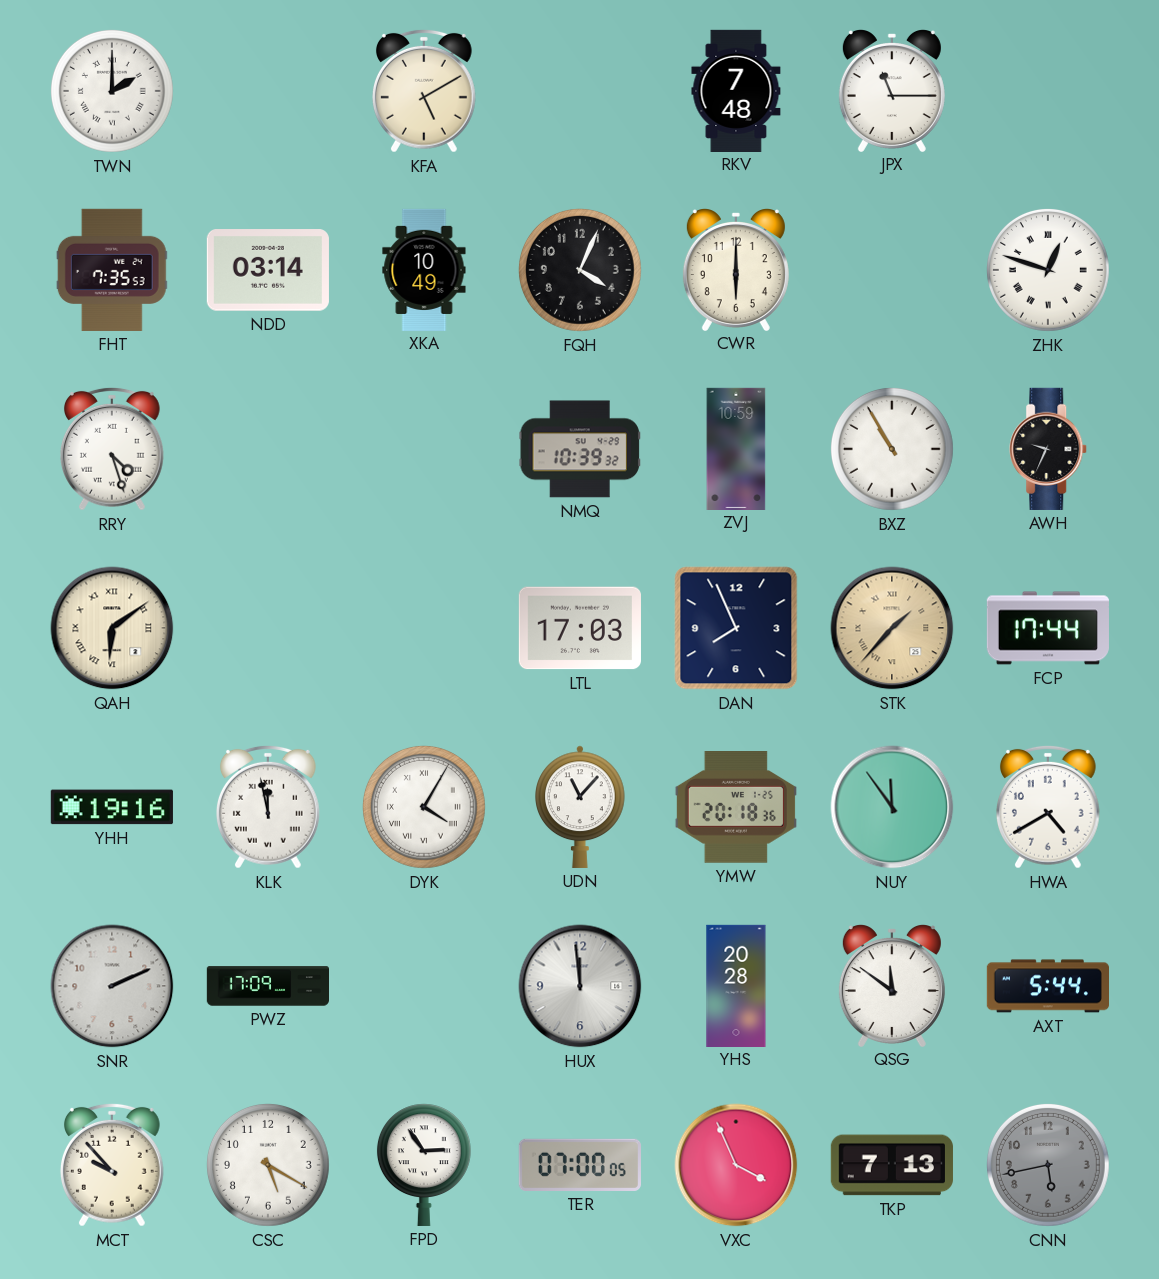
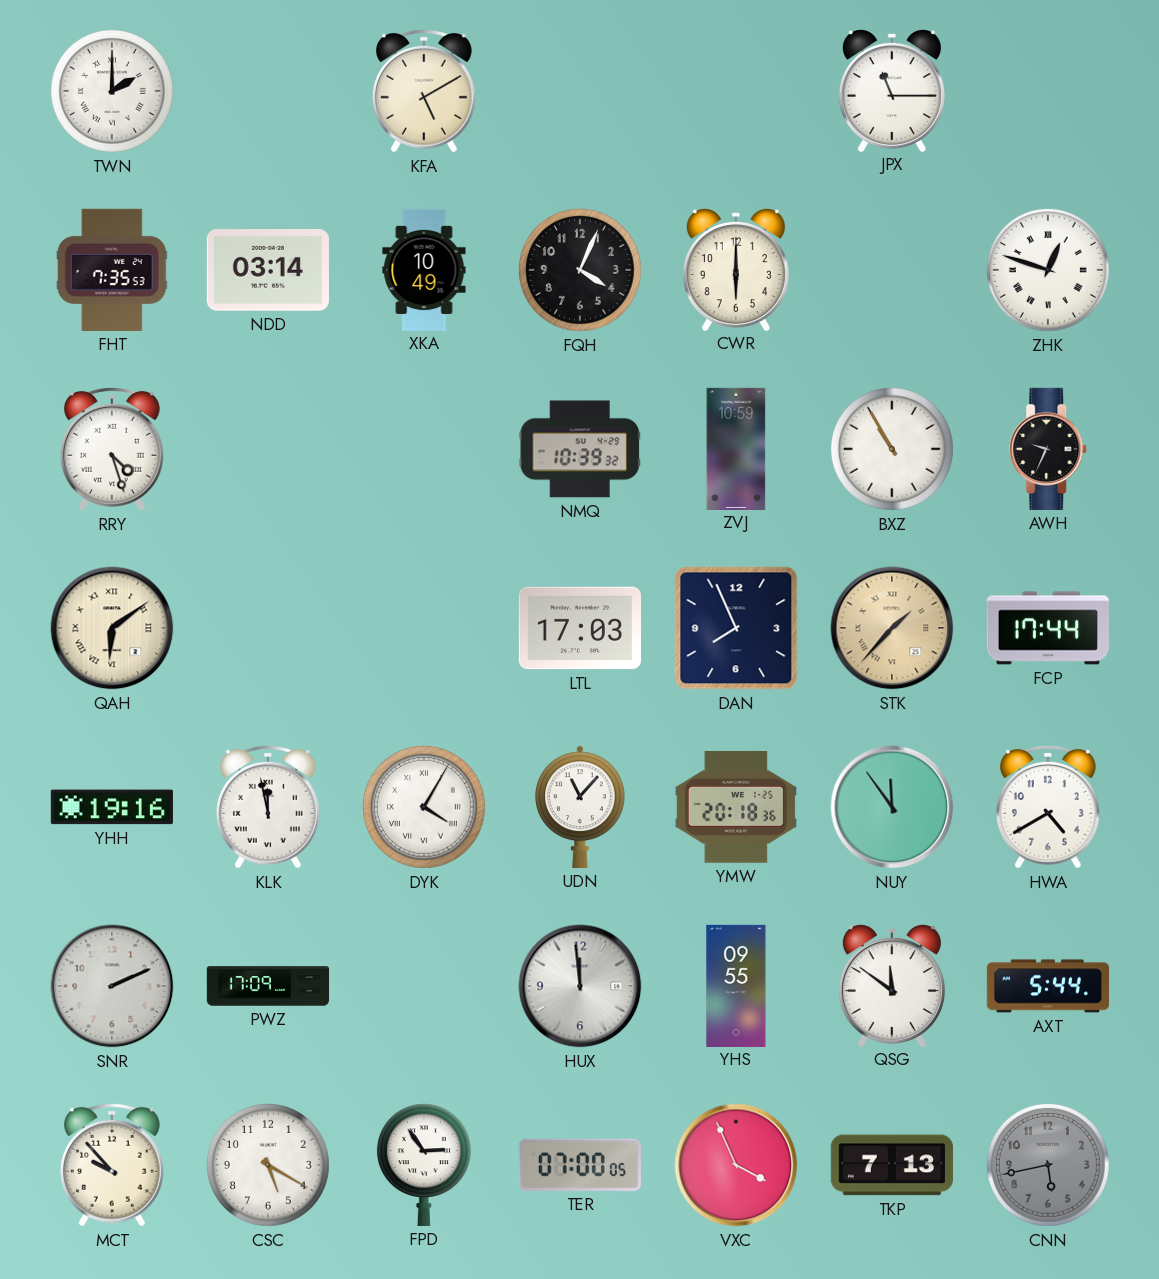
RKV: 7:48 -> none
YHS: 20:28 -> 09:55
